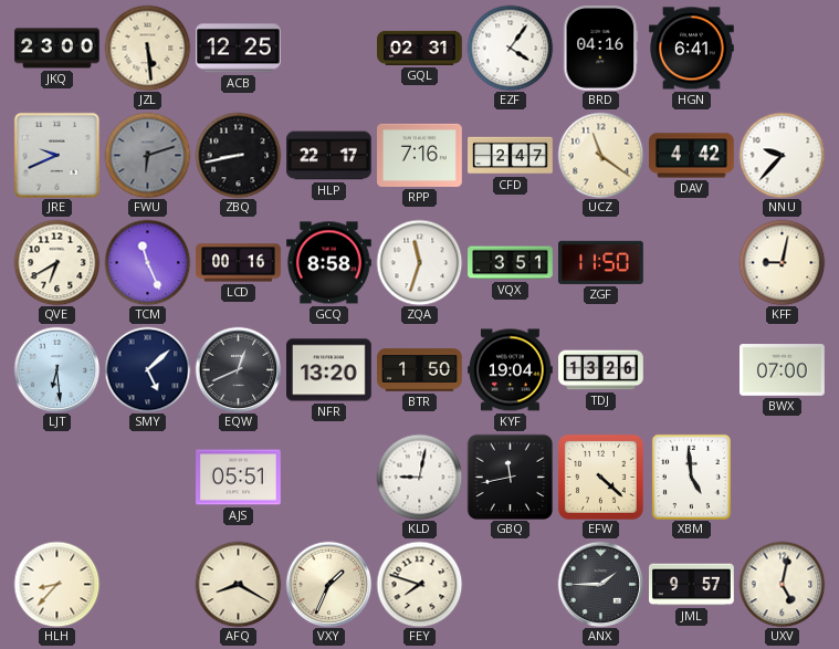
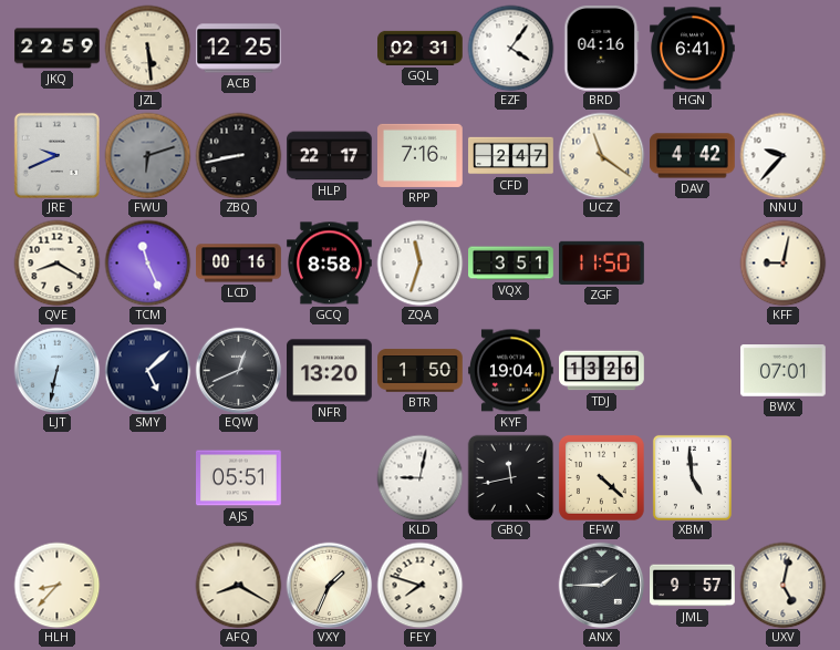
JKQ: 23:00 -> 22:59
QVE: 6:40 -> 8:20
LJT: 6:29 -> 6:32
BWX: 07:00 -> 07:01
